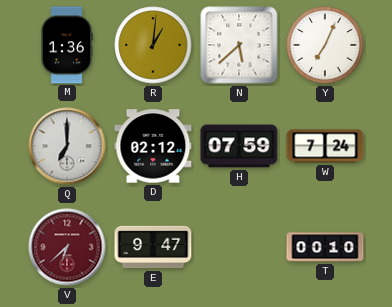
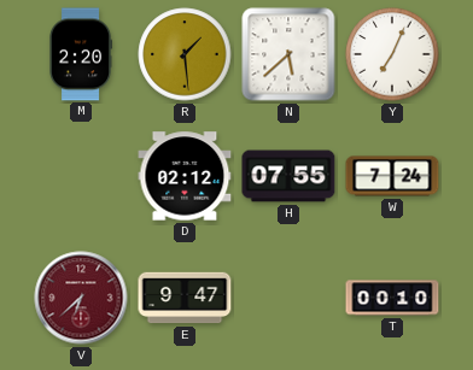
M: 1:36 -> 2:20
R: 1:01 -> 1:29
Q: 7:00 -> none
H: 07:59 -> 07:55
